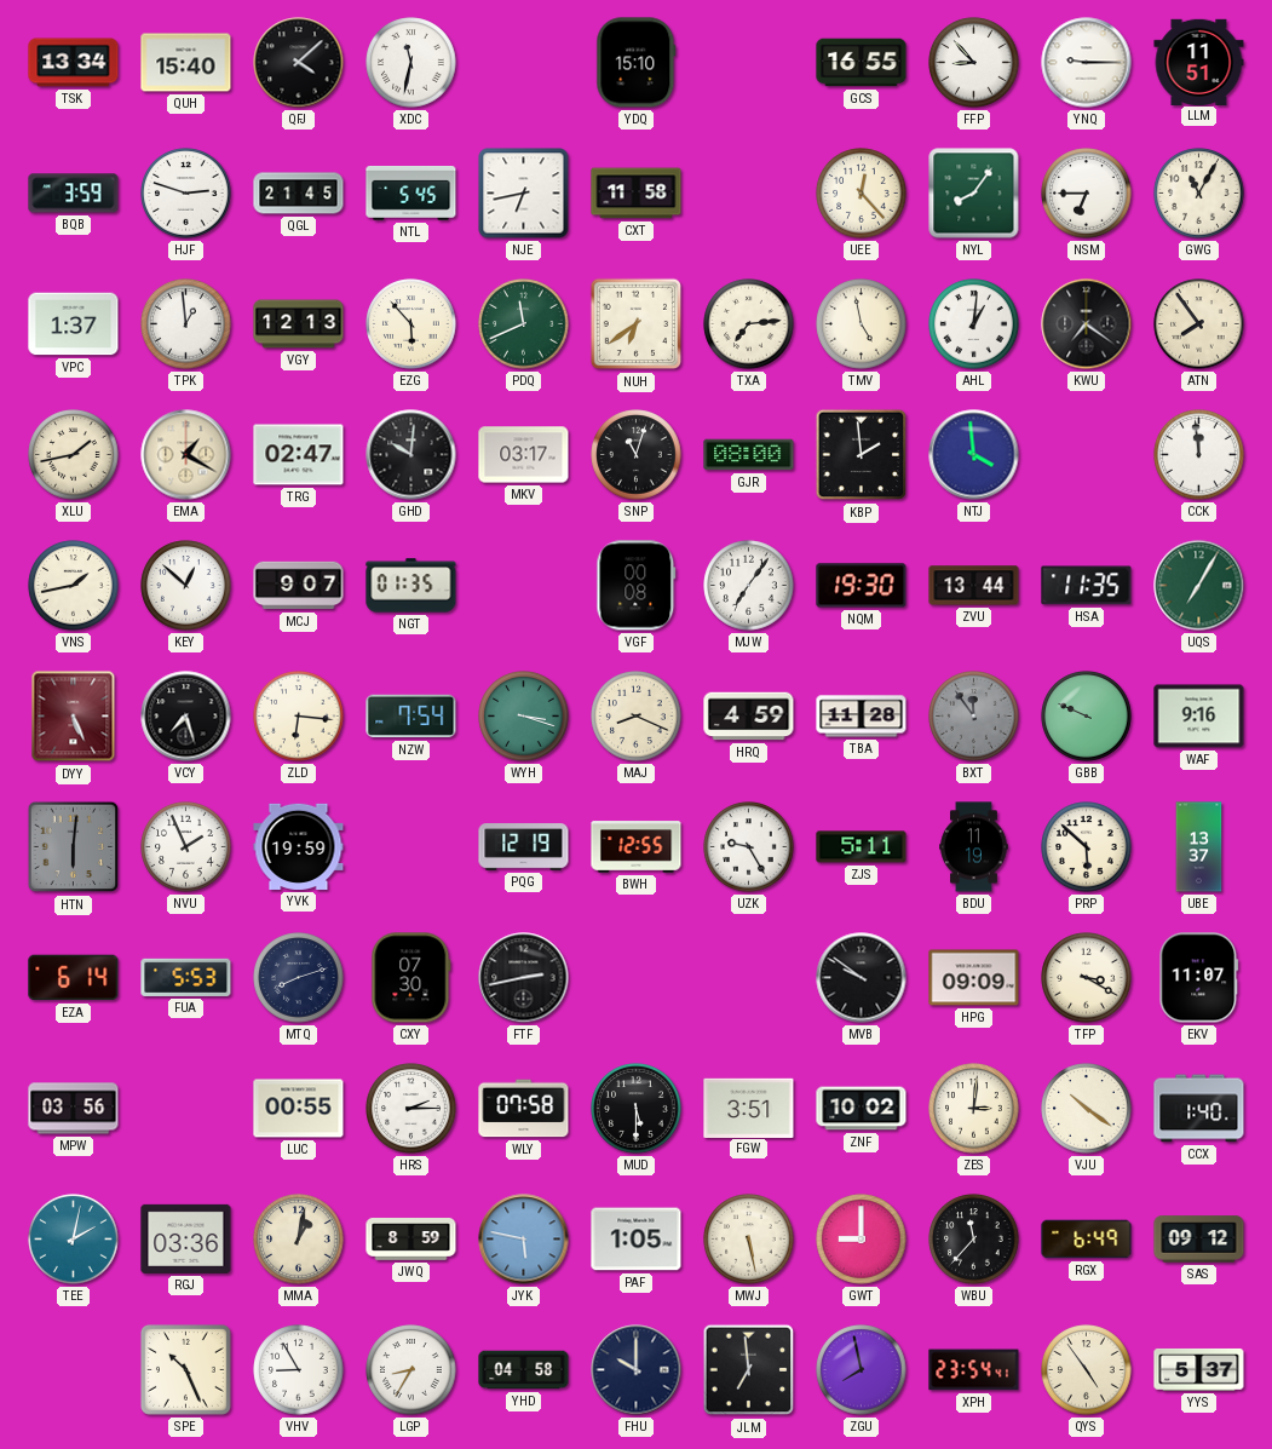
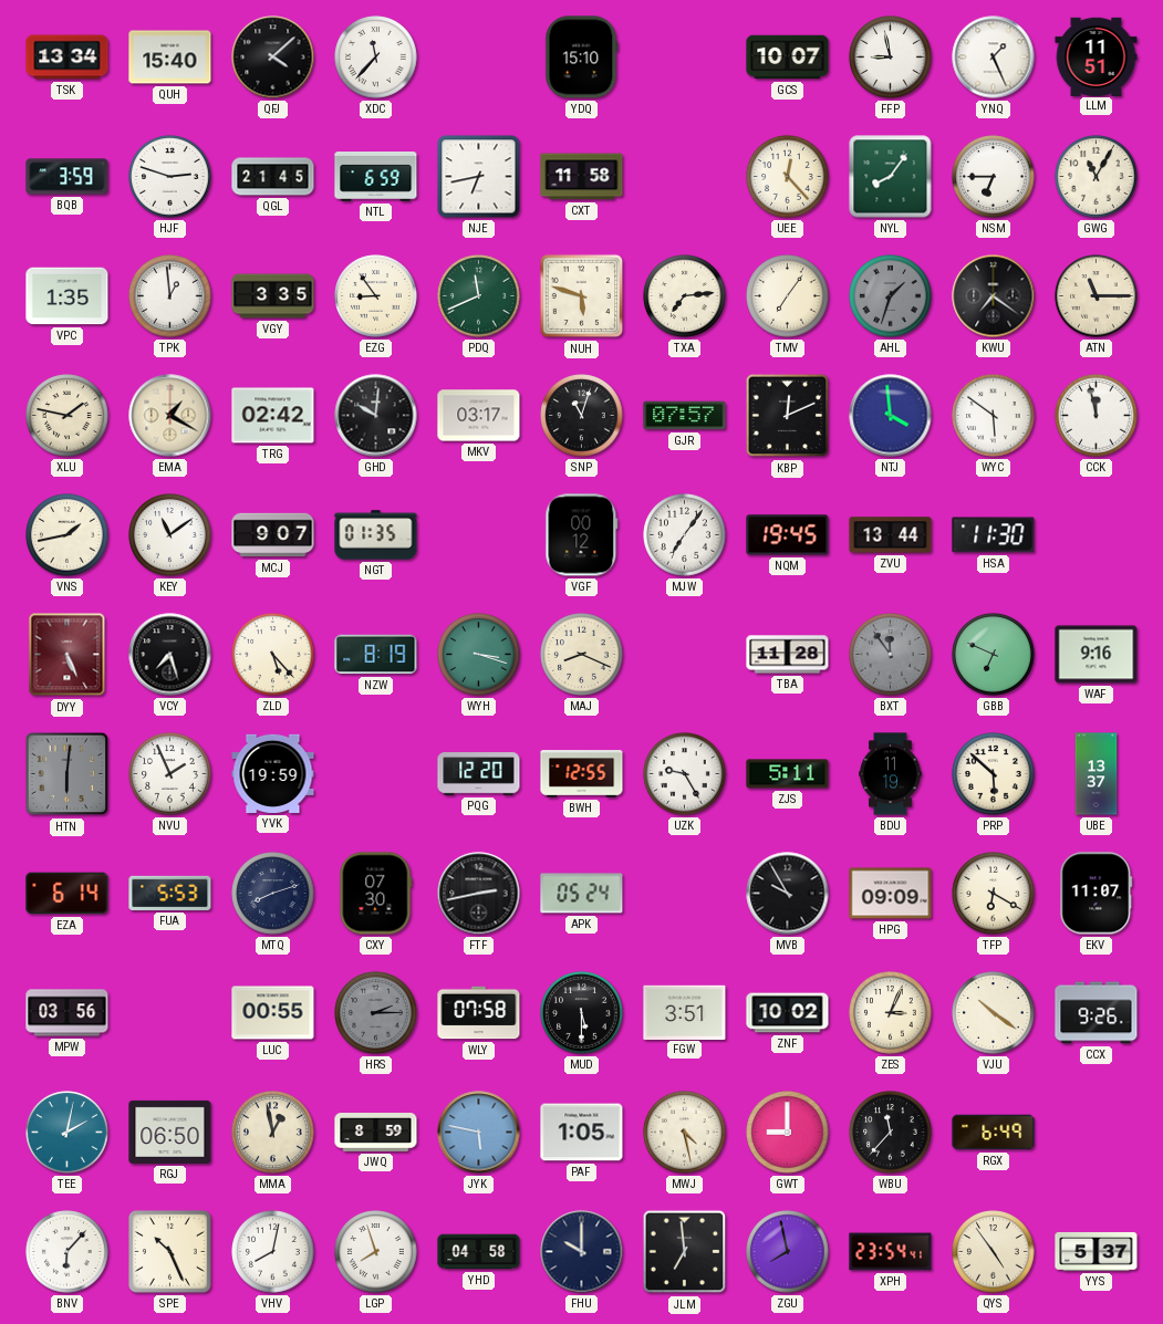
XDC: 11:32 -> 11:37
GCS: 16:55 -> 10:07
FFP: 8:53 -> 8:58
YNQ: 9:15 -> 1:26
NTL: 5:45 -> 6:59
VPC: 1:37 -> 1:35
VGY: 12:13 -> 3:35
EZG: 5:53 -> 8:54
NUH: 6:39 -> 5:48
TMV: 4:58 -> 7:06
AHL: 1:01 -> 1:33
AHL dial: white -> grey
ATN: 7:54 -> 11:15
XLU: 1:43 -> 1:47
TRG: 02:47 -> 02:42
GJR: 08:00 -> 07:57
KBP: 1:59 -> 12:11
WYC: none -> 5:51
CCK: 11:59 -> 11:58
KEY: 12:52 -> 11:09
VGF: 00:08 -> 00:12
NQM: 19:30 -> 19:45
HSA: 11:35 -> 11:30
UQS: 7:05 -> none
ZLD: 6:16 -> 5:23
NZW: 7:54 -> 8:19
HRQ: 4:59 -> none
GBB: 9:49 -> 6:49
PQG: 12:19 -> 12:20
APK: none -> 05:24
MVB: 9:51 -> 9:55
TFP: 3:20 -> 6:20
HRS dial: white -> grey
ZES: 3:01 -> 3:04
CCX: 1:40 -> 9:26
RGJ: 03:36 -> 06:50
MMA: 1:02 -> 12:58
MWJ: 5:28 -> 4:28
SAS: 09:12 -> none
BNV: none -> 6:07
VHV: 8:55 -> 8:02
LGP: 8:35 -> 7:57
